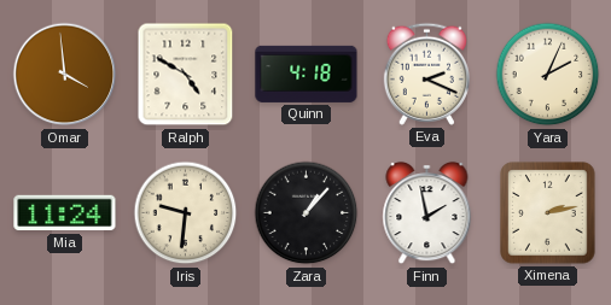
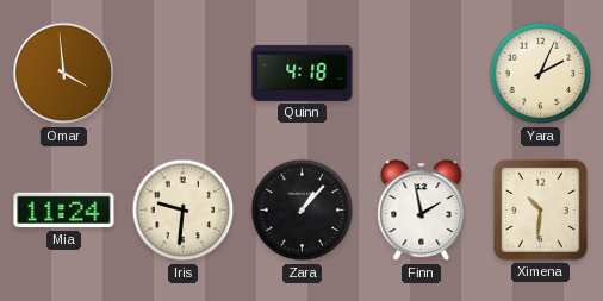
Ralph: 4:50 -> none
Eva: 2:19 -> none
Ximena: 2:13 -> 10:31
